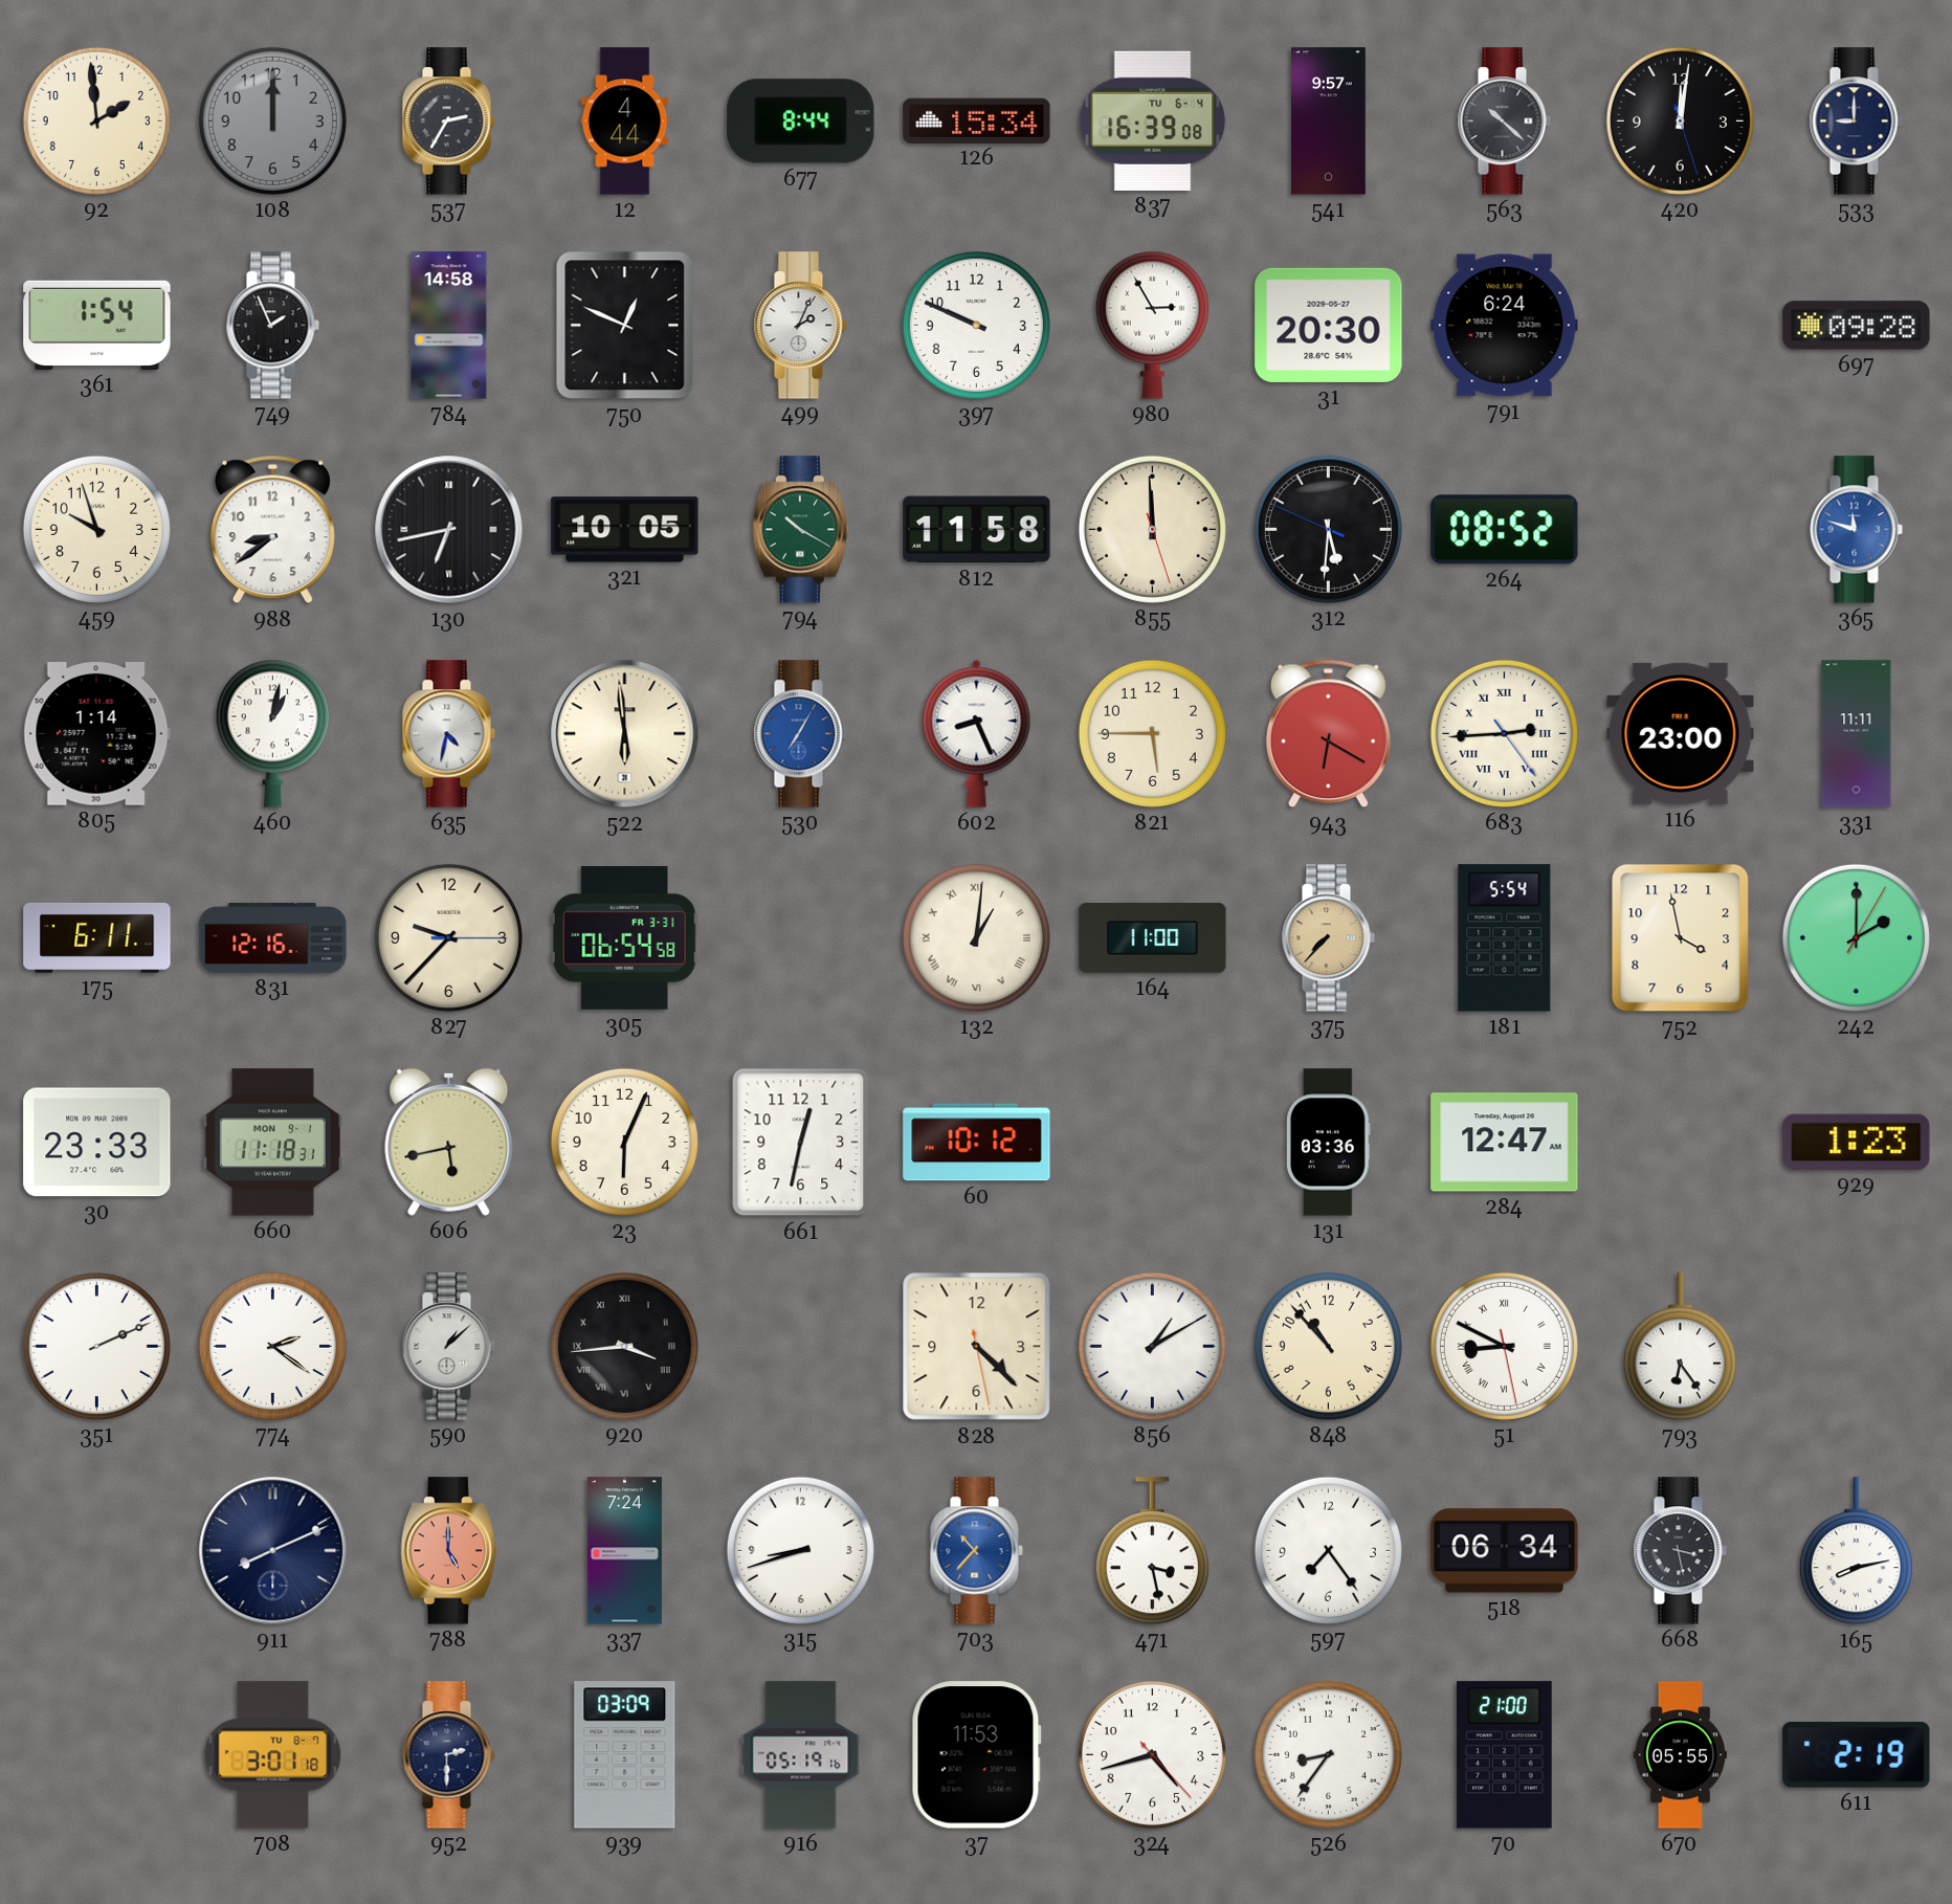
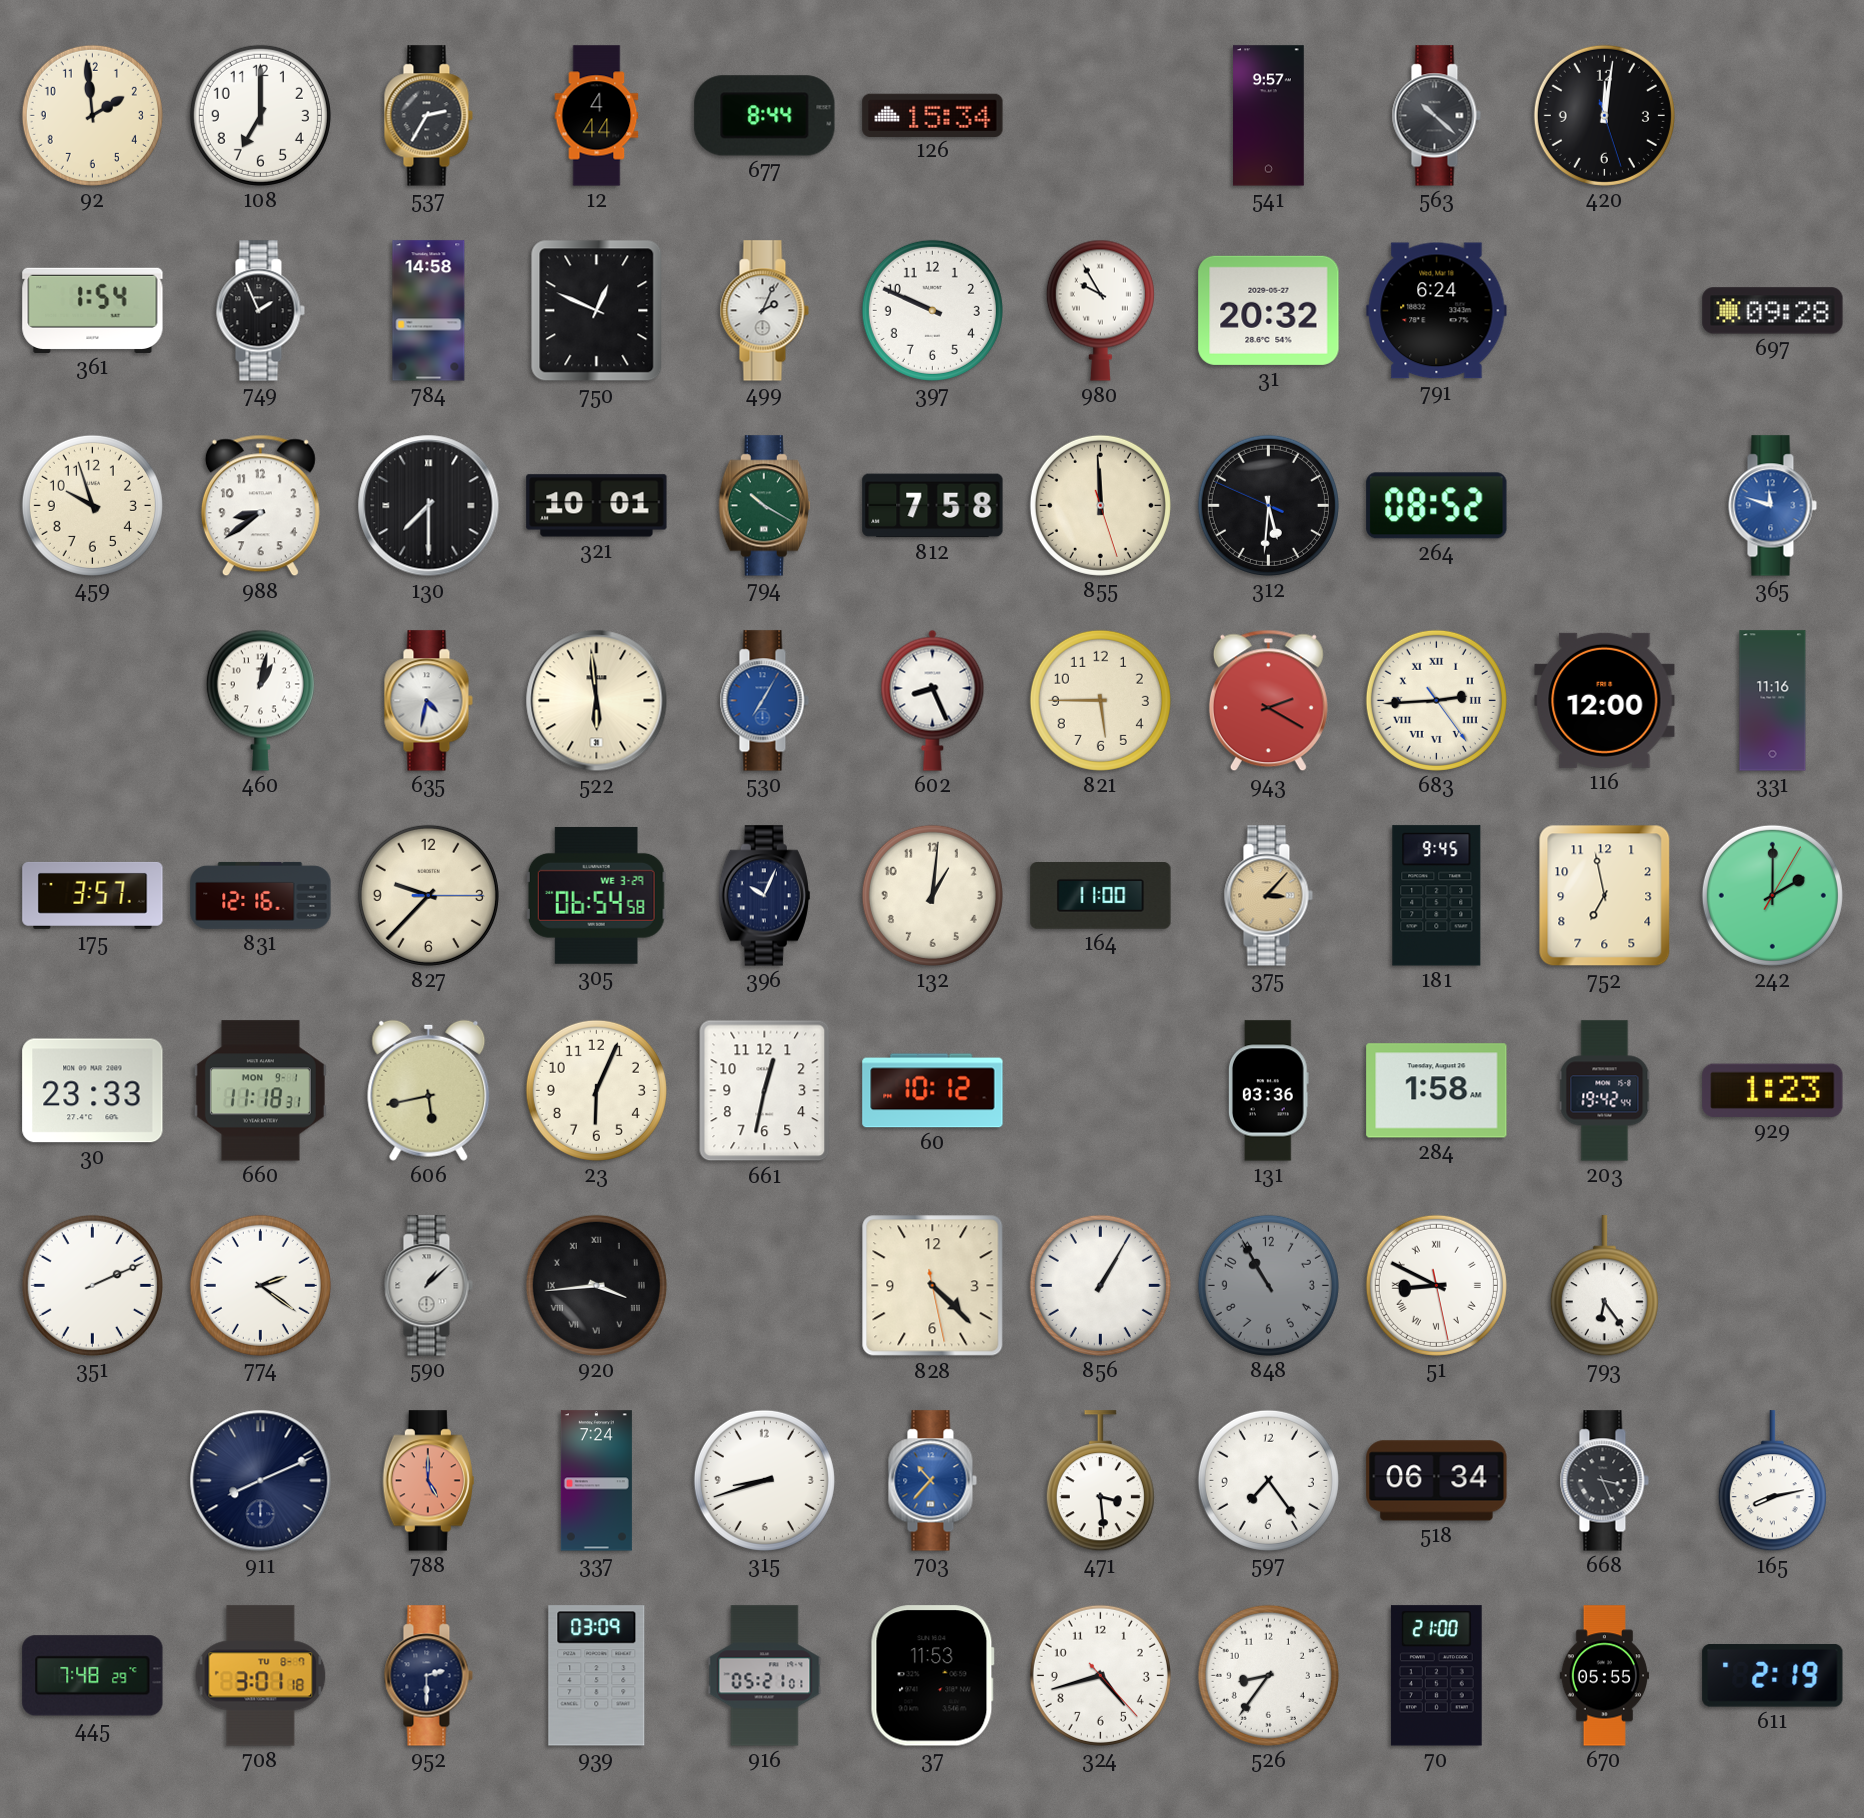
108: 12:00 -> 7:00
108 dial: grey -> white
837: 16:39 -> none
533: 9:00 -> none
980: 2:55 -> 9:55
31: 20:30 -> 20:32
130: 6:43 -> 7:30
321: 10:05 -> 10:01
812: 11:58 -> 7:58
805: 1:14 -> none
943: 6:20 -> 2:20
116: 23:00 -> 12:00
331: 11:11 -> 11:16
175: 6:11 -> 3:57
305 date: FR 3-31 -> WE 3-29
396: none -> 10:04
132 numerals: Roman -> Arabic
375: 7:37 -> 3:07
181: 5:54 -> 9:45
752: 3:58 -> 6:58
284: 12:47 -> 1:58
203: none -> 19:42
856: 1:10 -> 1:05
848: 10:53 -> 10:55
848 dial: cream -> grey
471: 3:28 -> 3:29
668: 3:28 -> 3:26
445: none -> 7:48
916: 05:19 -> 05:21
